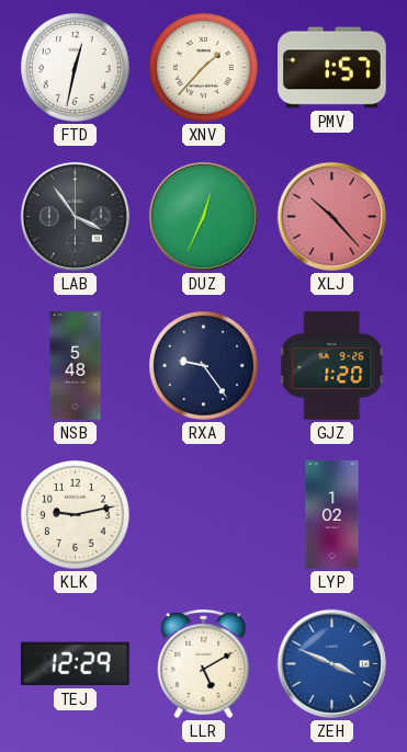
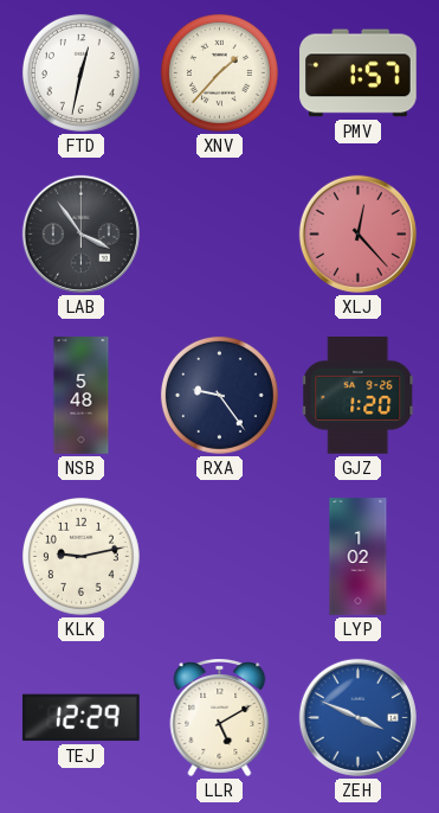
DUZ: 12:34 -> none
XLJ: 10:23 -> 12:23
